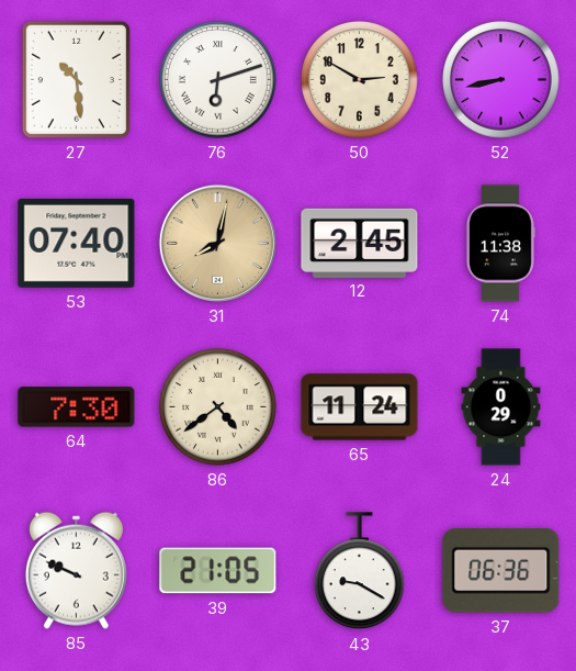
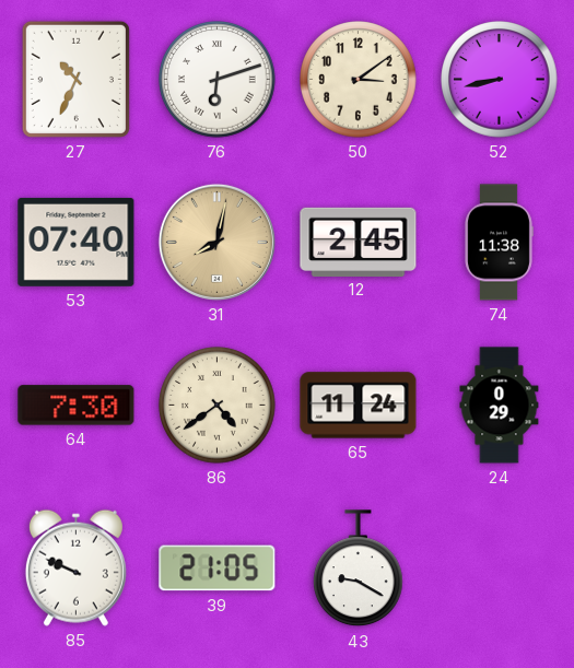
27: 10:29 -> 10:34
50: 2:50 -> 3:09
37: 06:36 -> none
